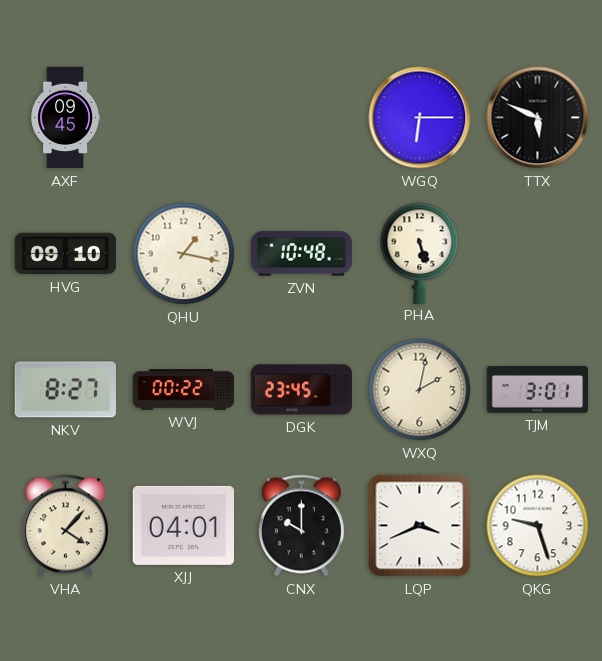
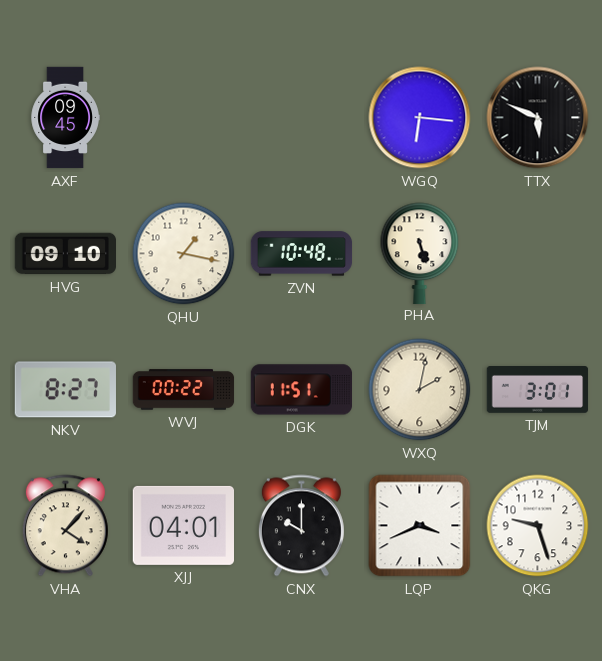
WGQ: 6:15 -> 6:16
DGK: 23:45 -> 11:51
